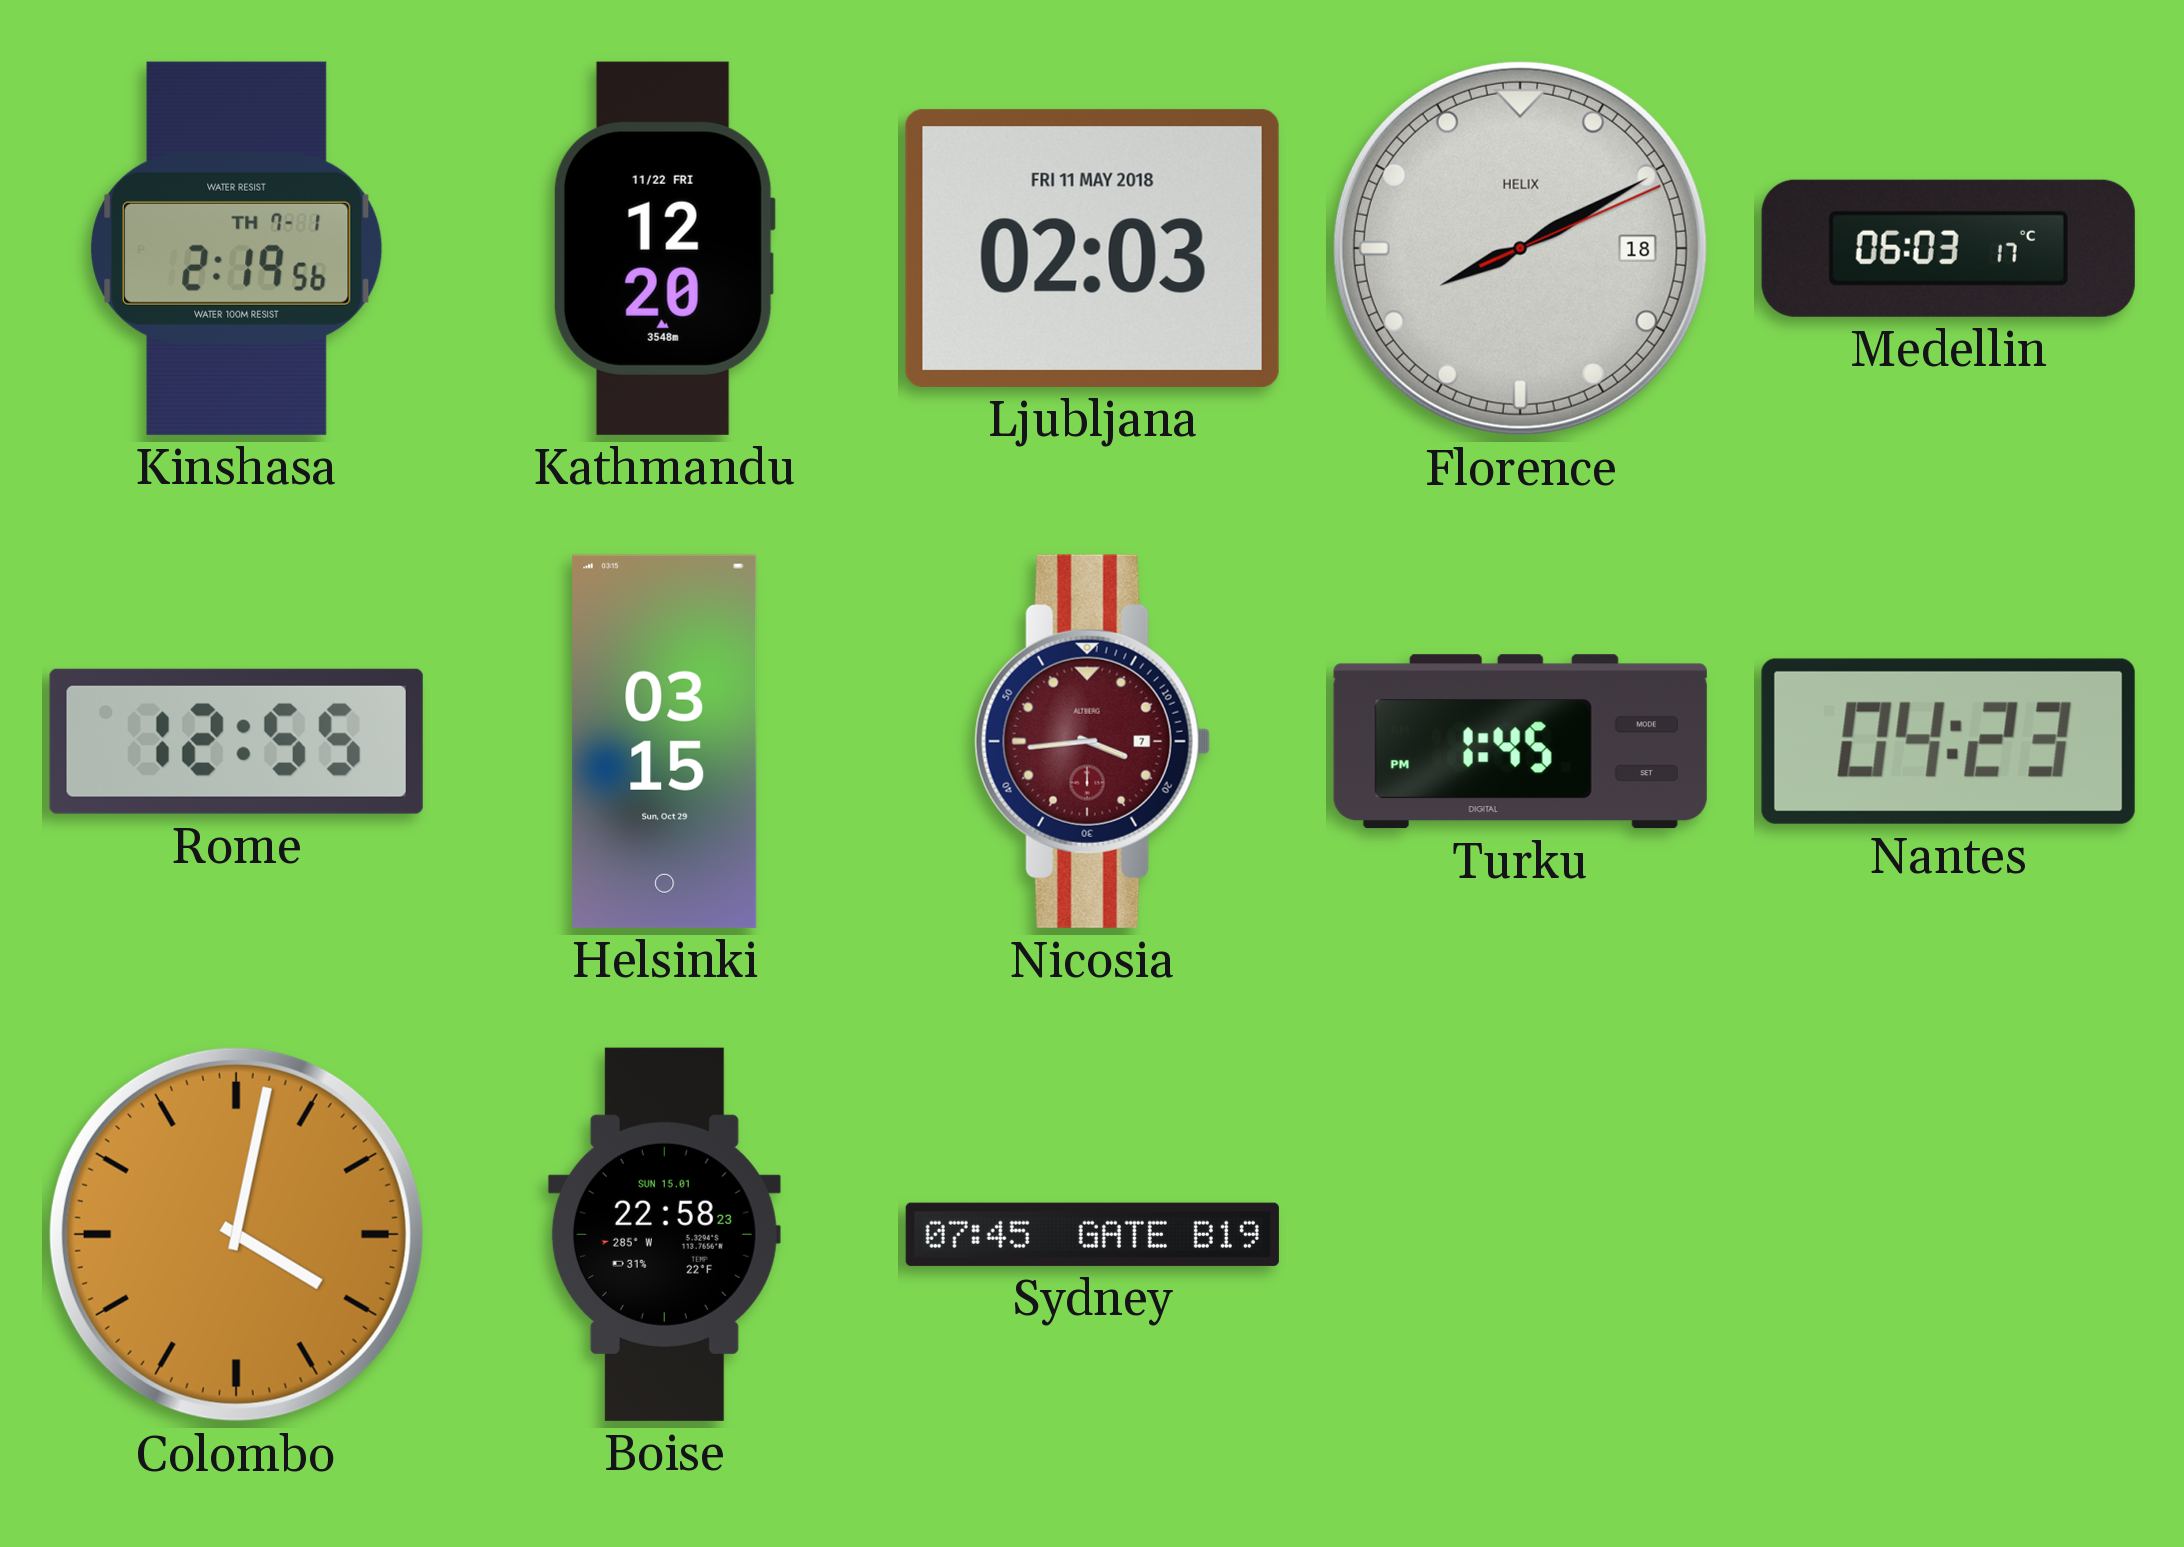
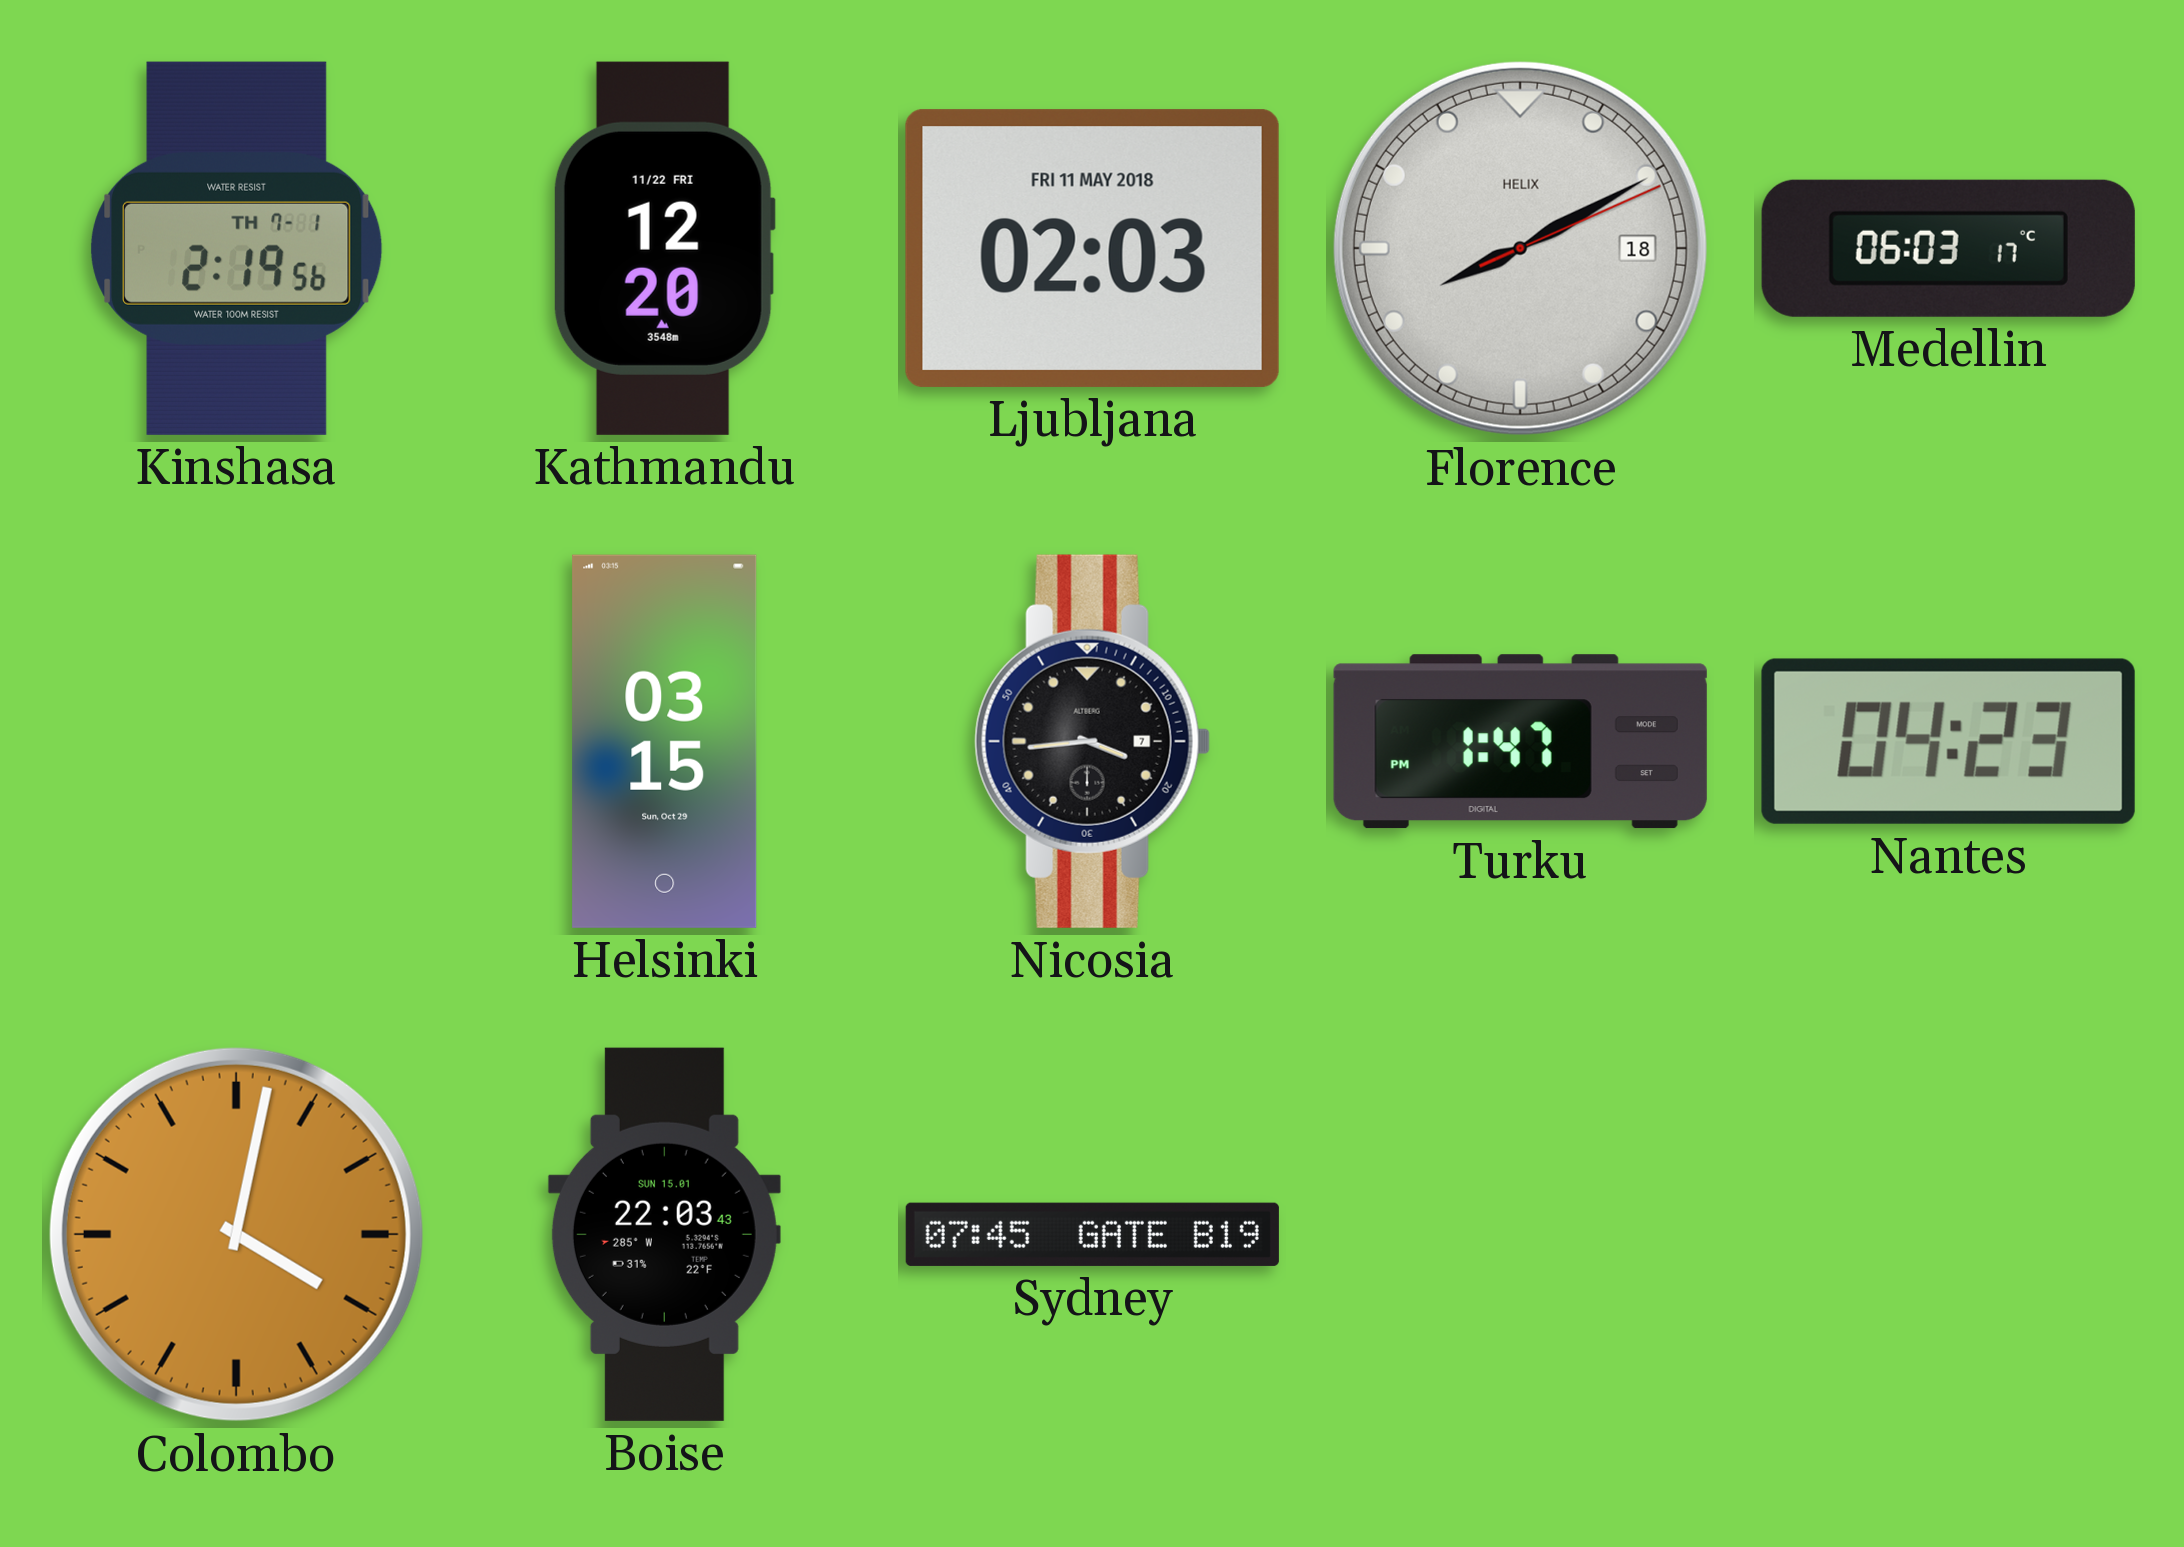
Rome: 12:55 -> none
Nicosia dial: burgundy -> black
Turku: 1:45 -> 1:47
Boise: 22:58 -> 22:03
